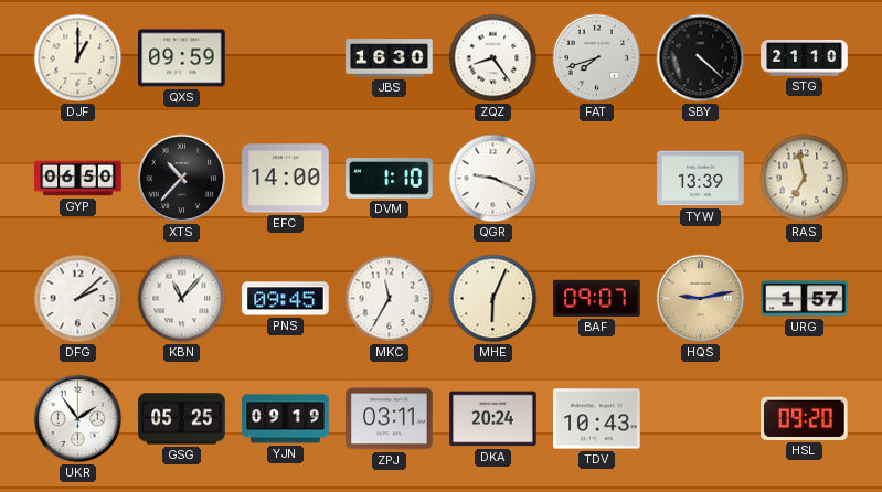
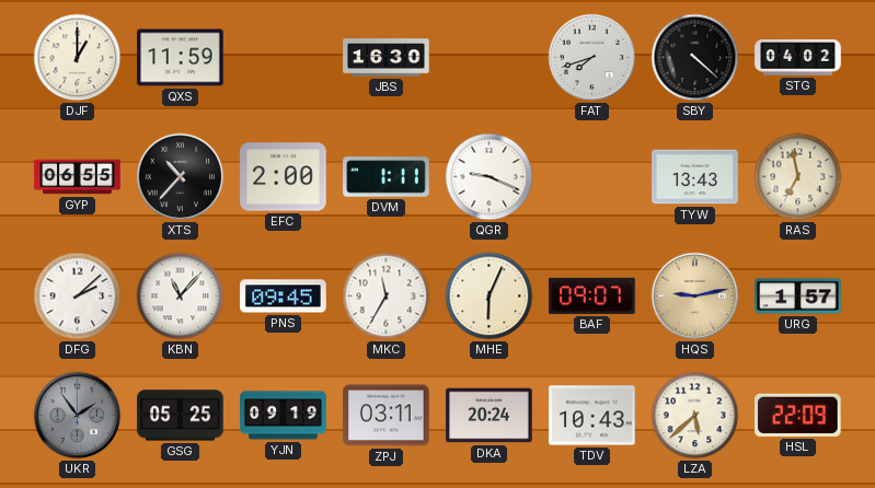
QXS: 09:59 -> 11:59
ZQZ: 8:24 -> none
STG: 21:10 -> 04:02
GYP: 06:50 -> 06:55
EFC: 14:00 -> 2:00
DVM: 1:10 -> 1:11
TYW: 13:39 -> 13:43
UKR dial: white -> grey
LZA: none -> 5:38
HSL: 09:20 -> 22:09
